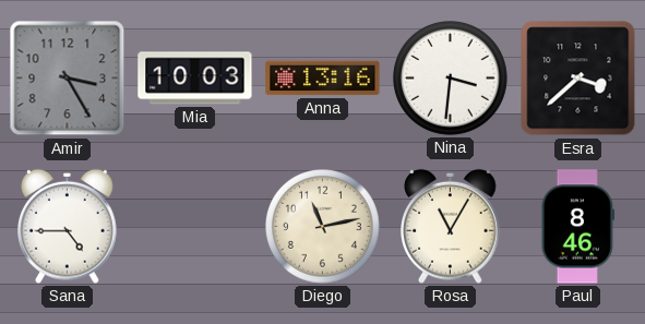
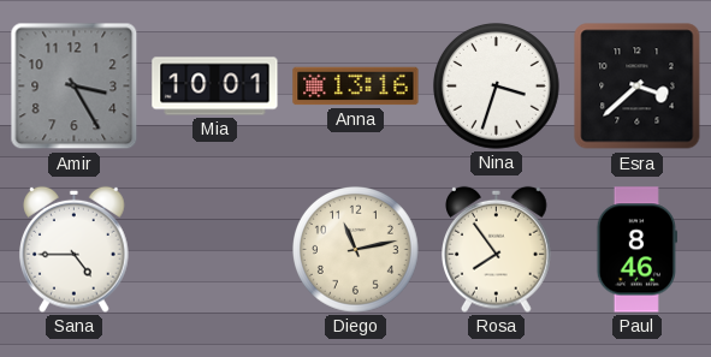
Mia: 10:03 -> 10:01
Nina: 3:31 -> 3:33
Rosa: 11:05 -> 7:54
